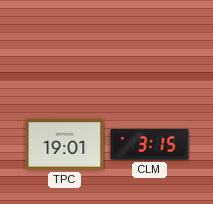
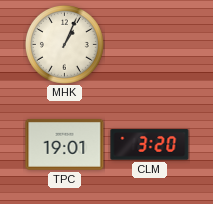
MHK: none -> 1:04
CLM: 3:15 -> 3:20
